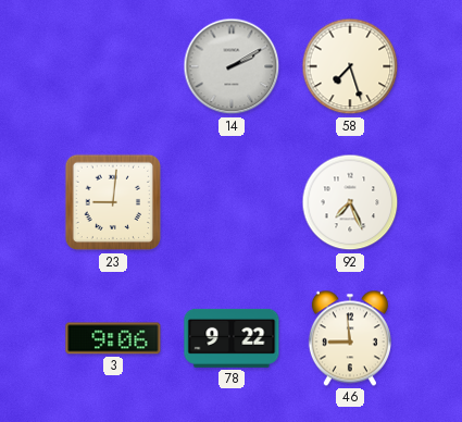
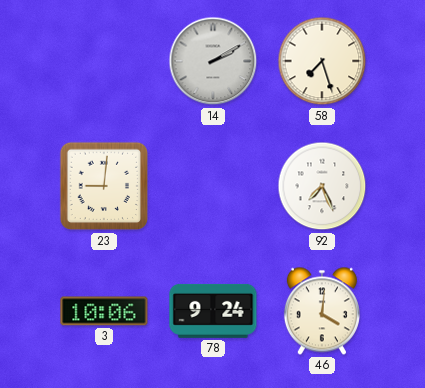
3: 9:06 -> 10:06
78: 9:22 -> 9:24
46: 8:59 -> 4:01
